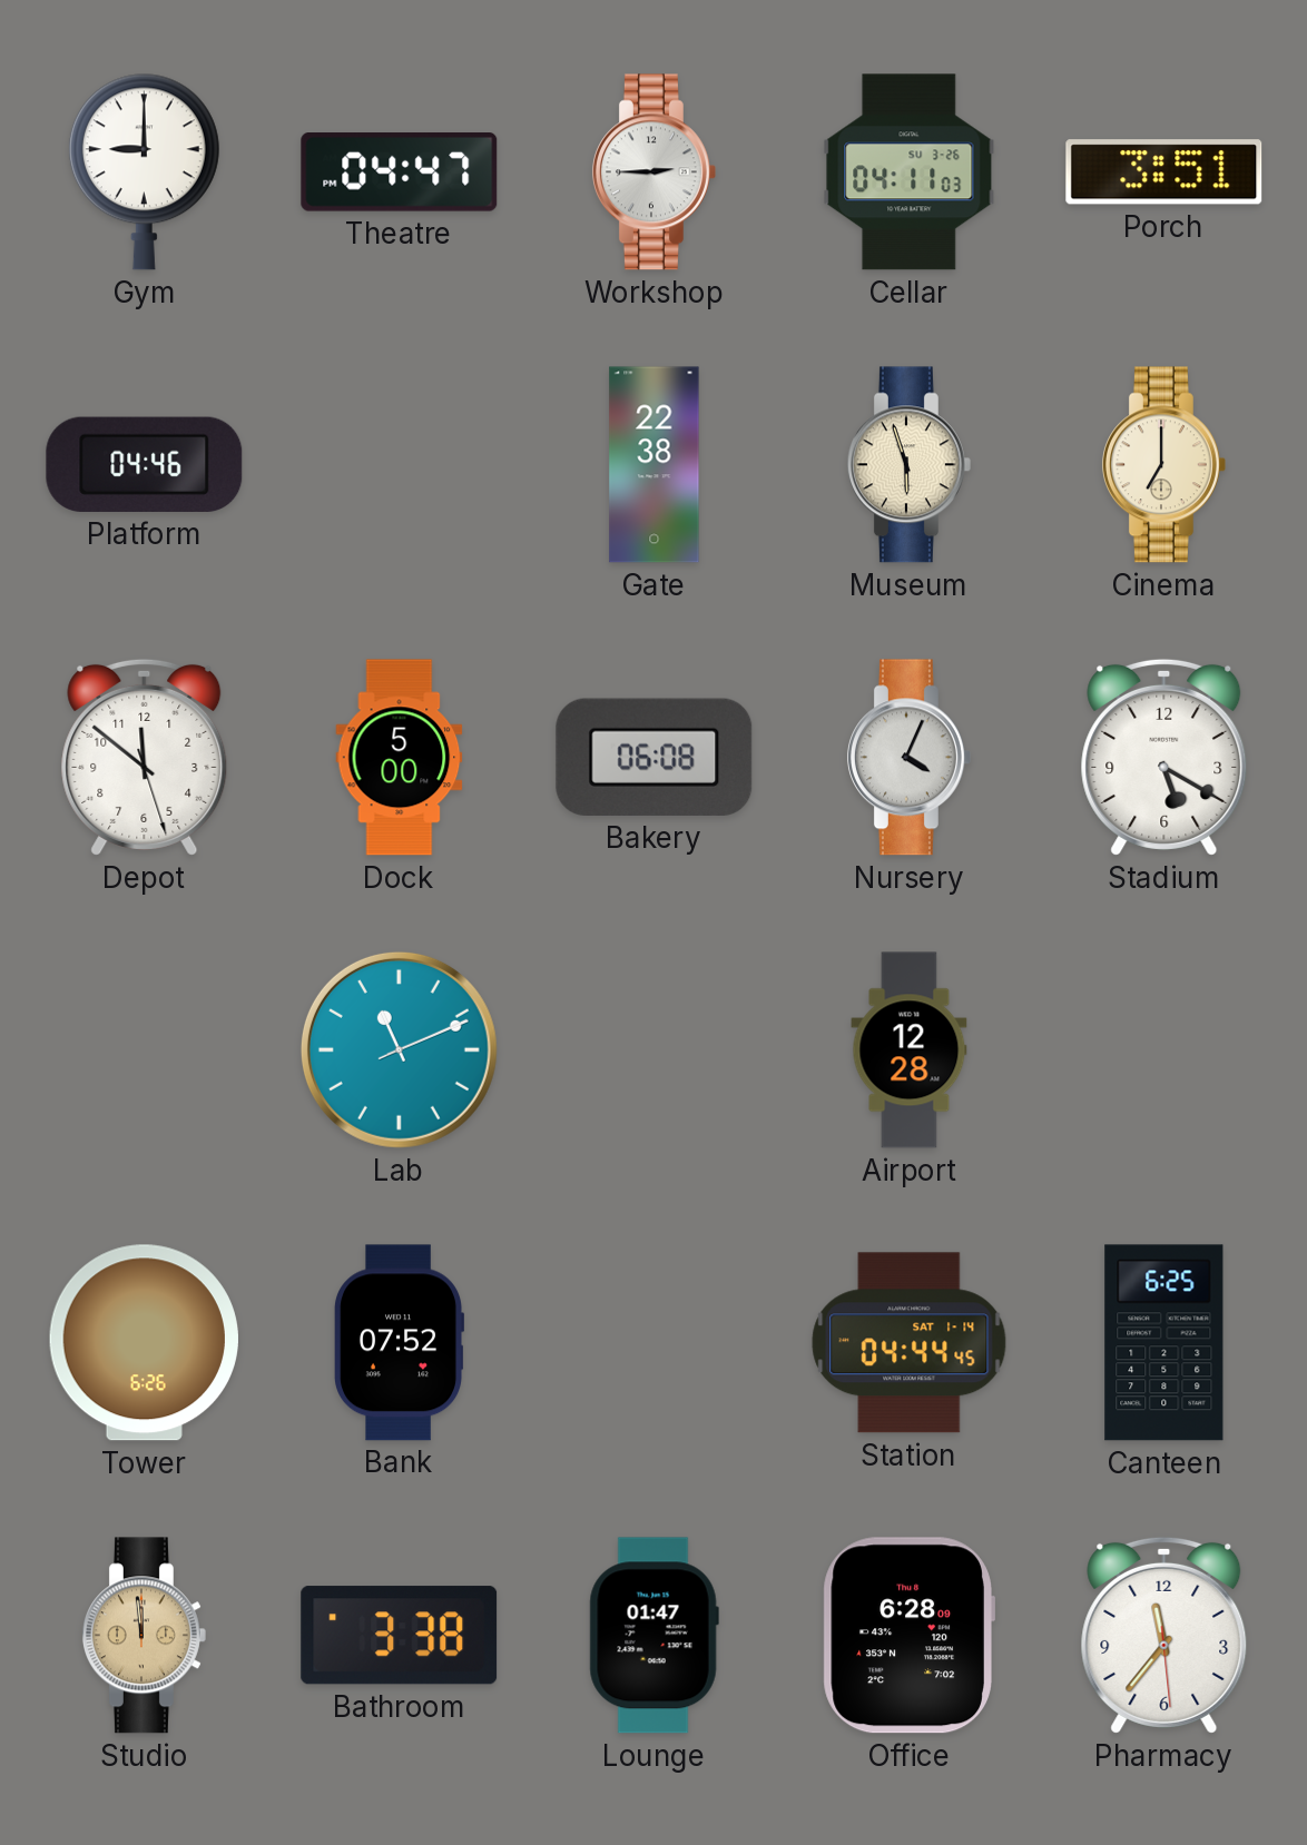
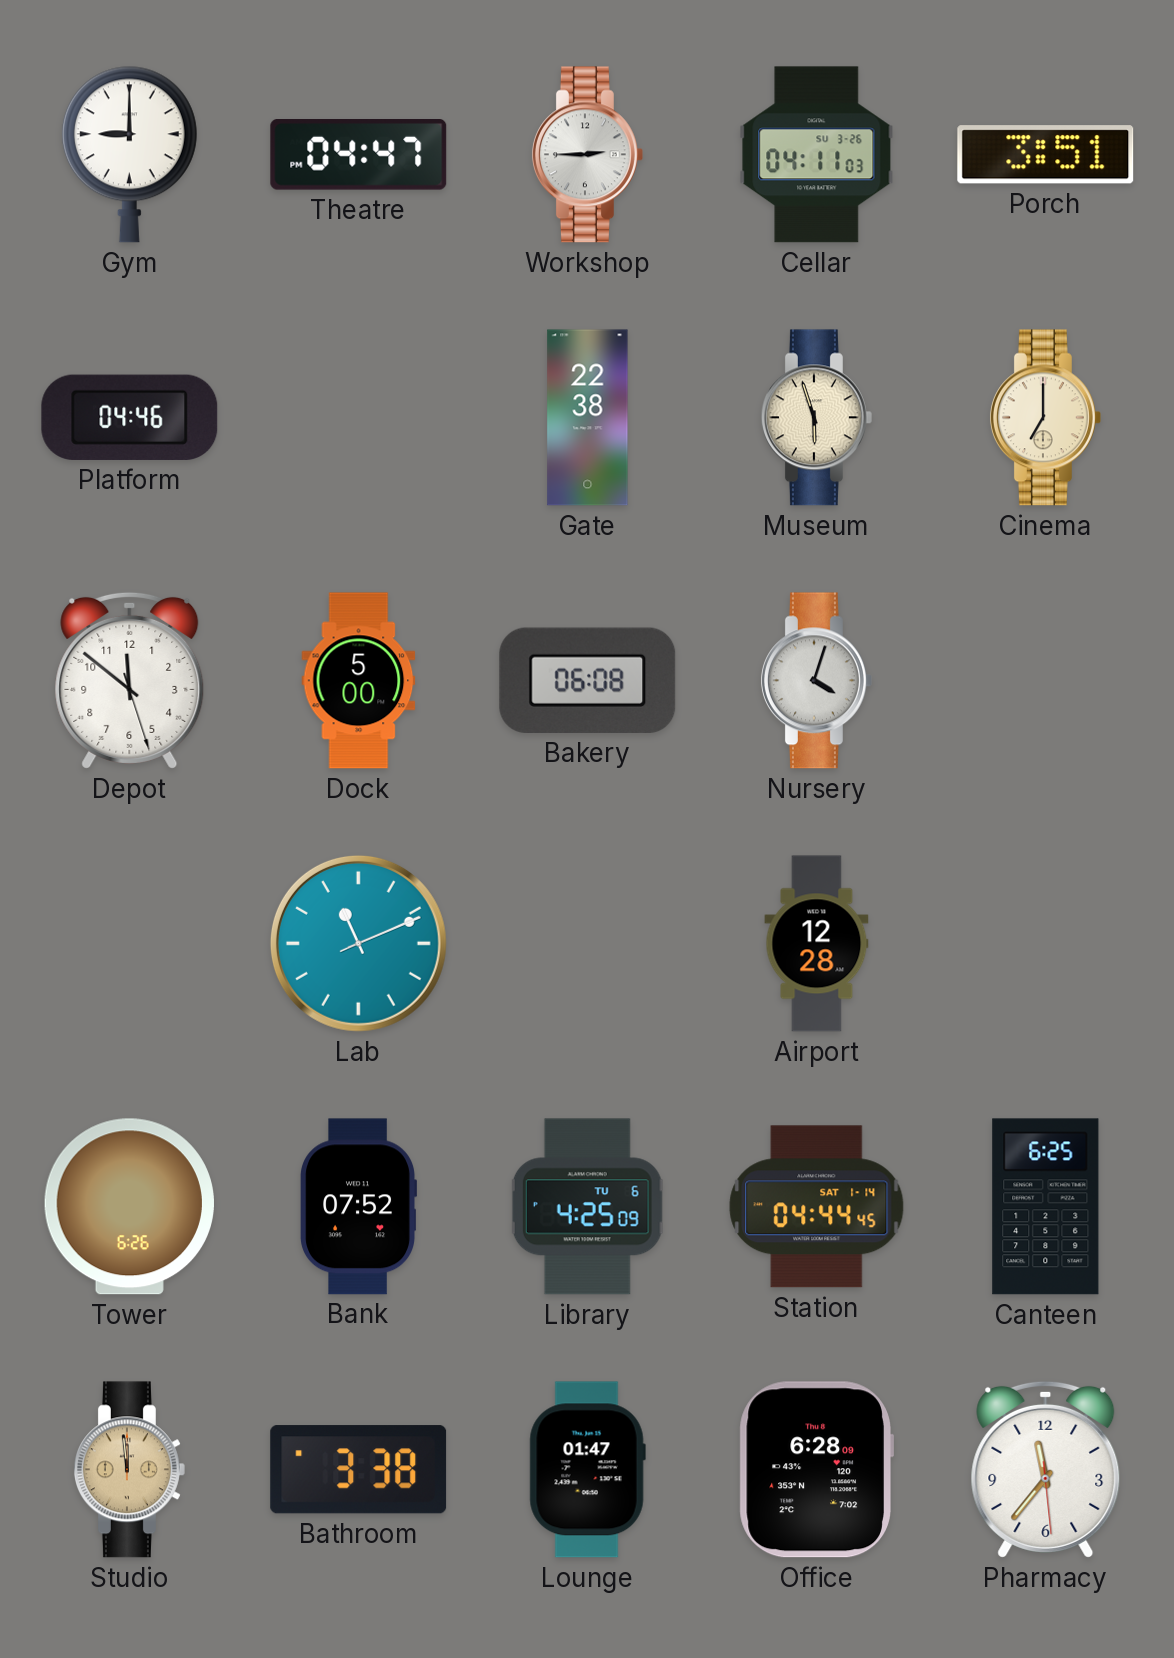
Nursery: 4:04 -> 4:03
Stadium: 5:20 -> none
Library: none -> 4:25
